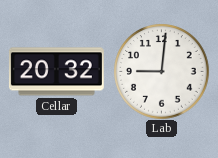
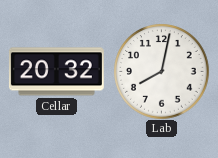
Lab: 9:01 -> 8:02
